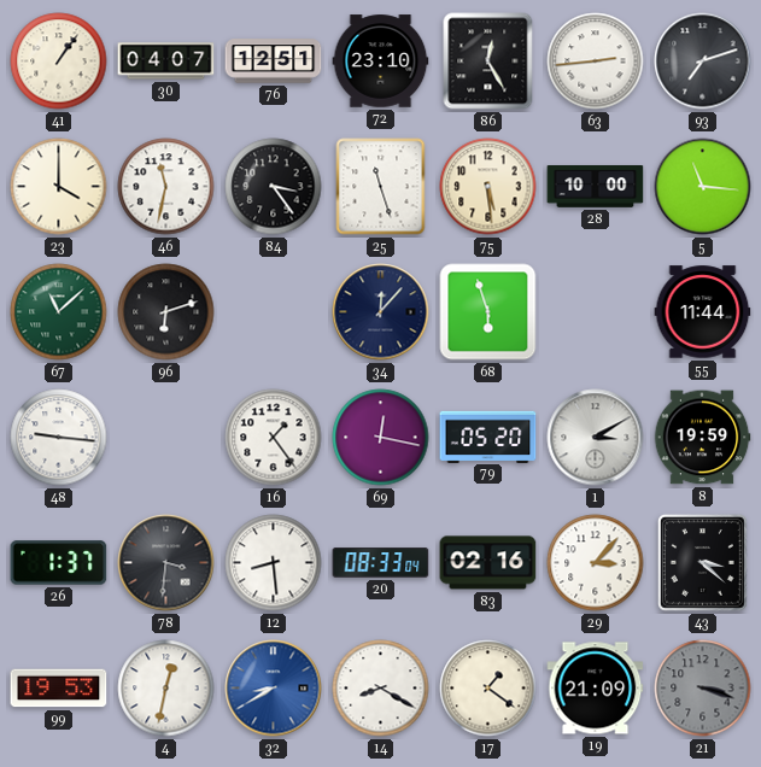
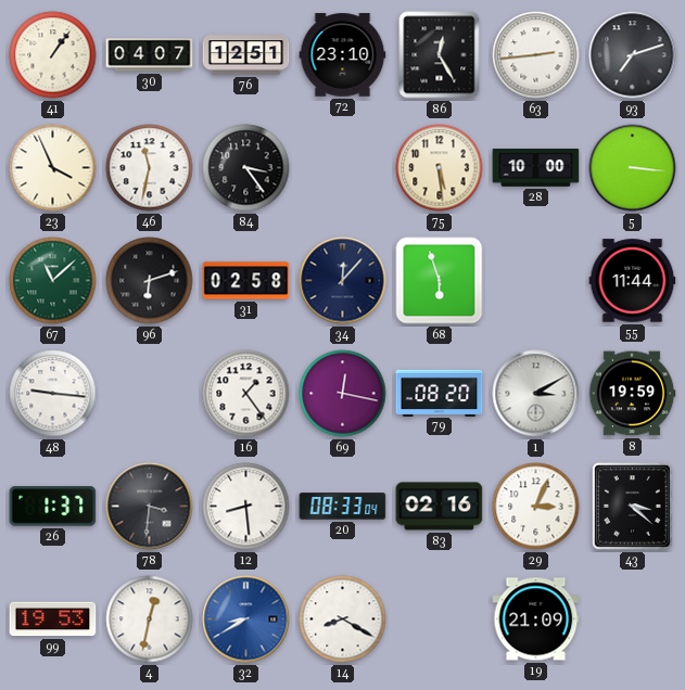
23: 4:00 -> 3:56
25: 11:27 -> none
5: 11:16 -> 3:16
31: none -> 02:58
79: 05:20 -> 08:20
29: 3:07 -> 3:04
17: 1:21 -> none
21: 3:18 -> none
